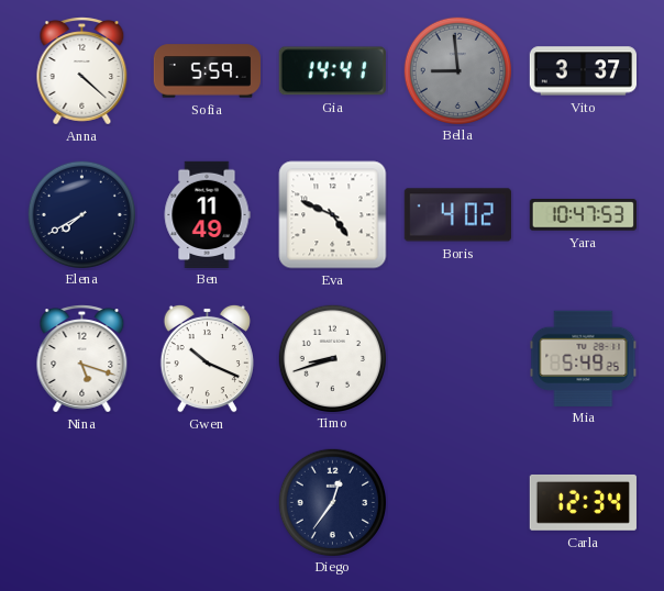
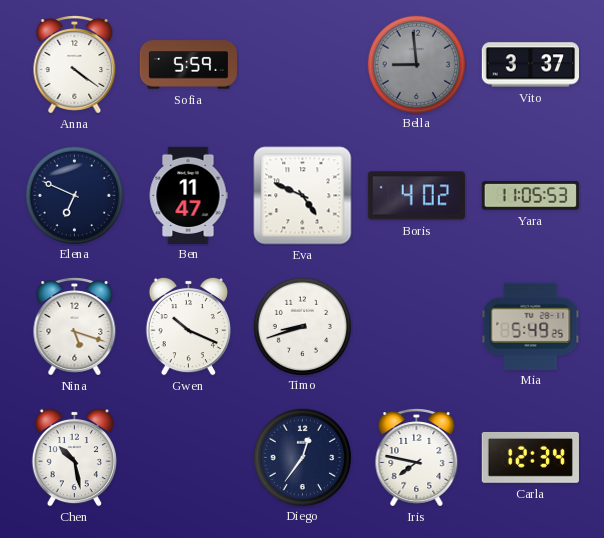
Anna: 4:22 -> 4:21
Gia: 14:41 -> none
Elena: 7:40 -> 6:49
Ben: 11:49 -> 11:47
Yara: 10:47 -> 11:05
Chen: none -> 10:28
Iris: none -> 7:47
